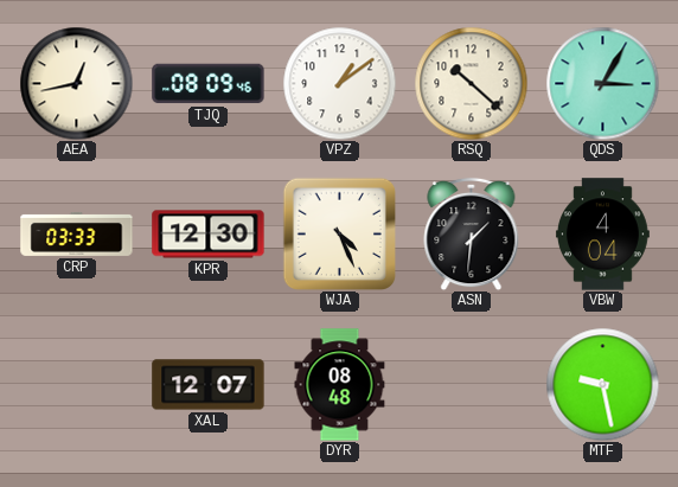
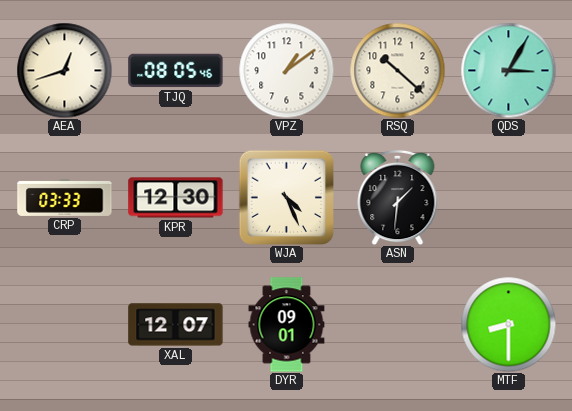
AEA: 12:43 -> 12:42
TJQ: 08:09 -> 08:05
VBW: 4:04 -> none
DYR: 08:48 -> 09:01
MTF: 9:28 -> 8:30
